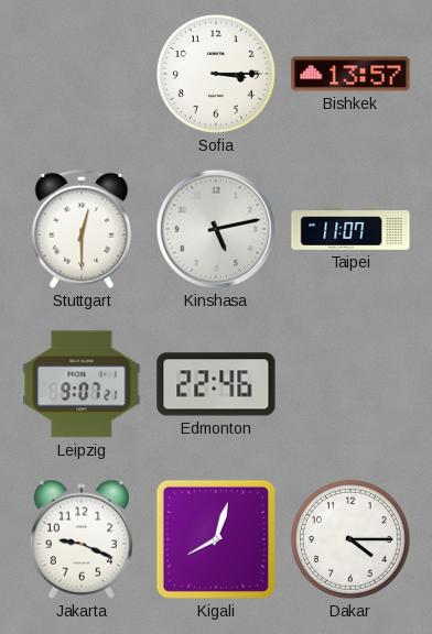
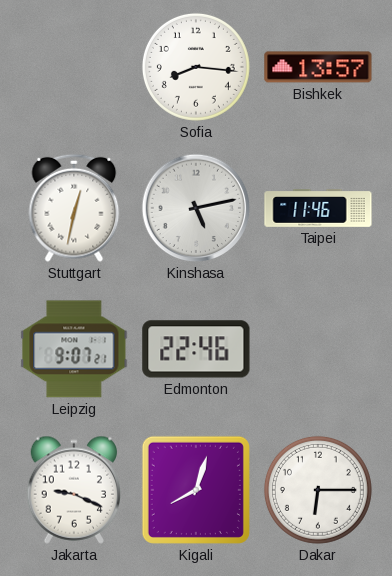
Sofia: 3:15 -> 8:16
Stuttgart: 12:30 -> 12:32
Taipei: 11:07 -> 11:46
Dakar: 4:15 -> 6:15
